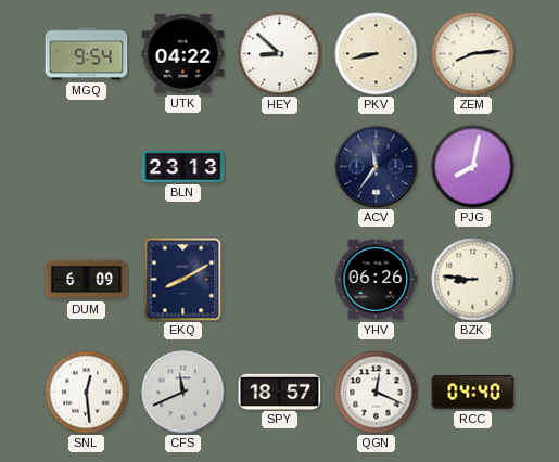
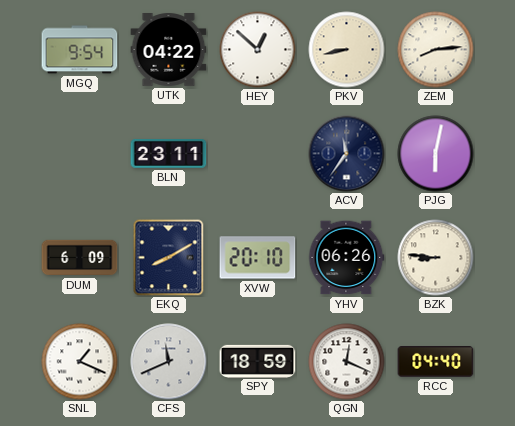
HEY: 8:52 -> 12:52
BLN: 23:13 -> 23:11
PJG: 8:02 -> 6:02
XVW: none -> 20:10
SNL: 12:29 -> 1:19
SPY: 18:57 -> 18:59
